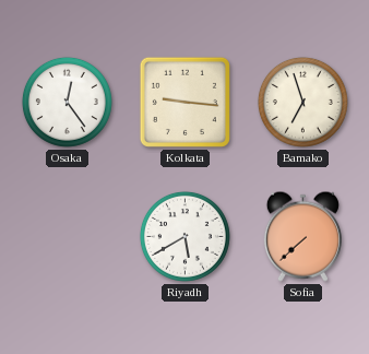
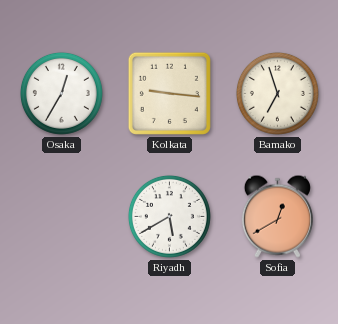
Osaka: 12:24 -> 12:35
Sofia: 7:38 -> 12:40
